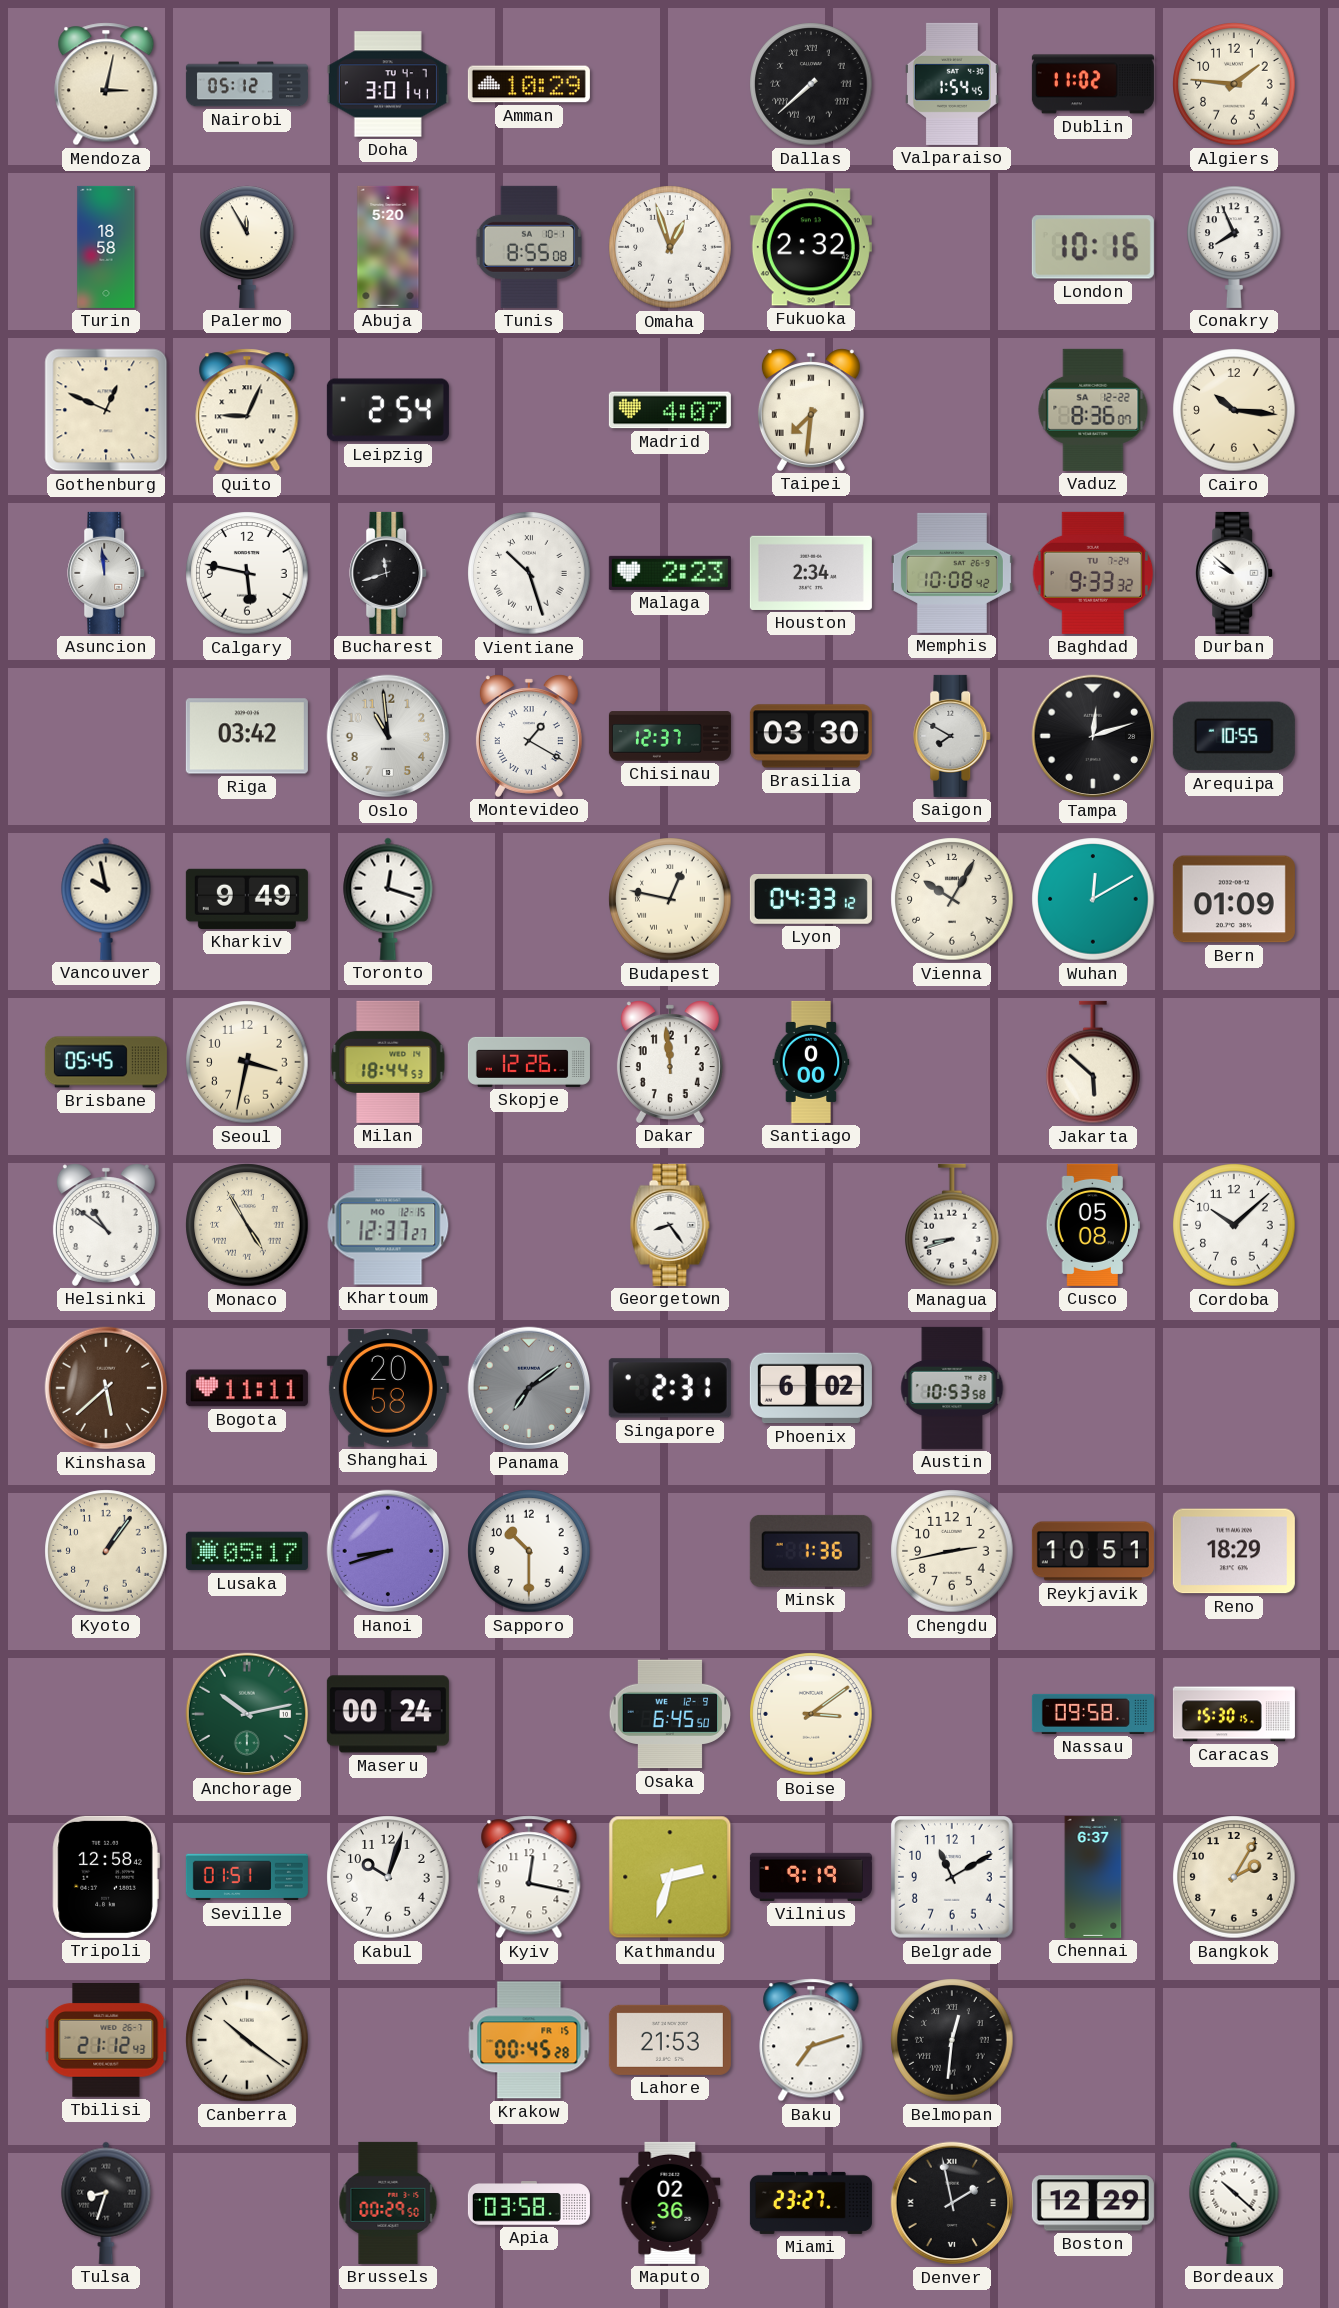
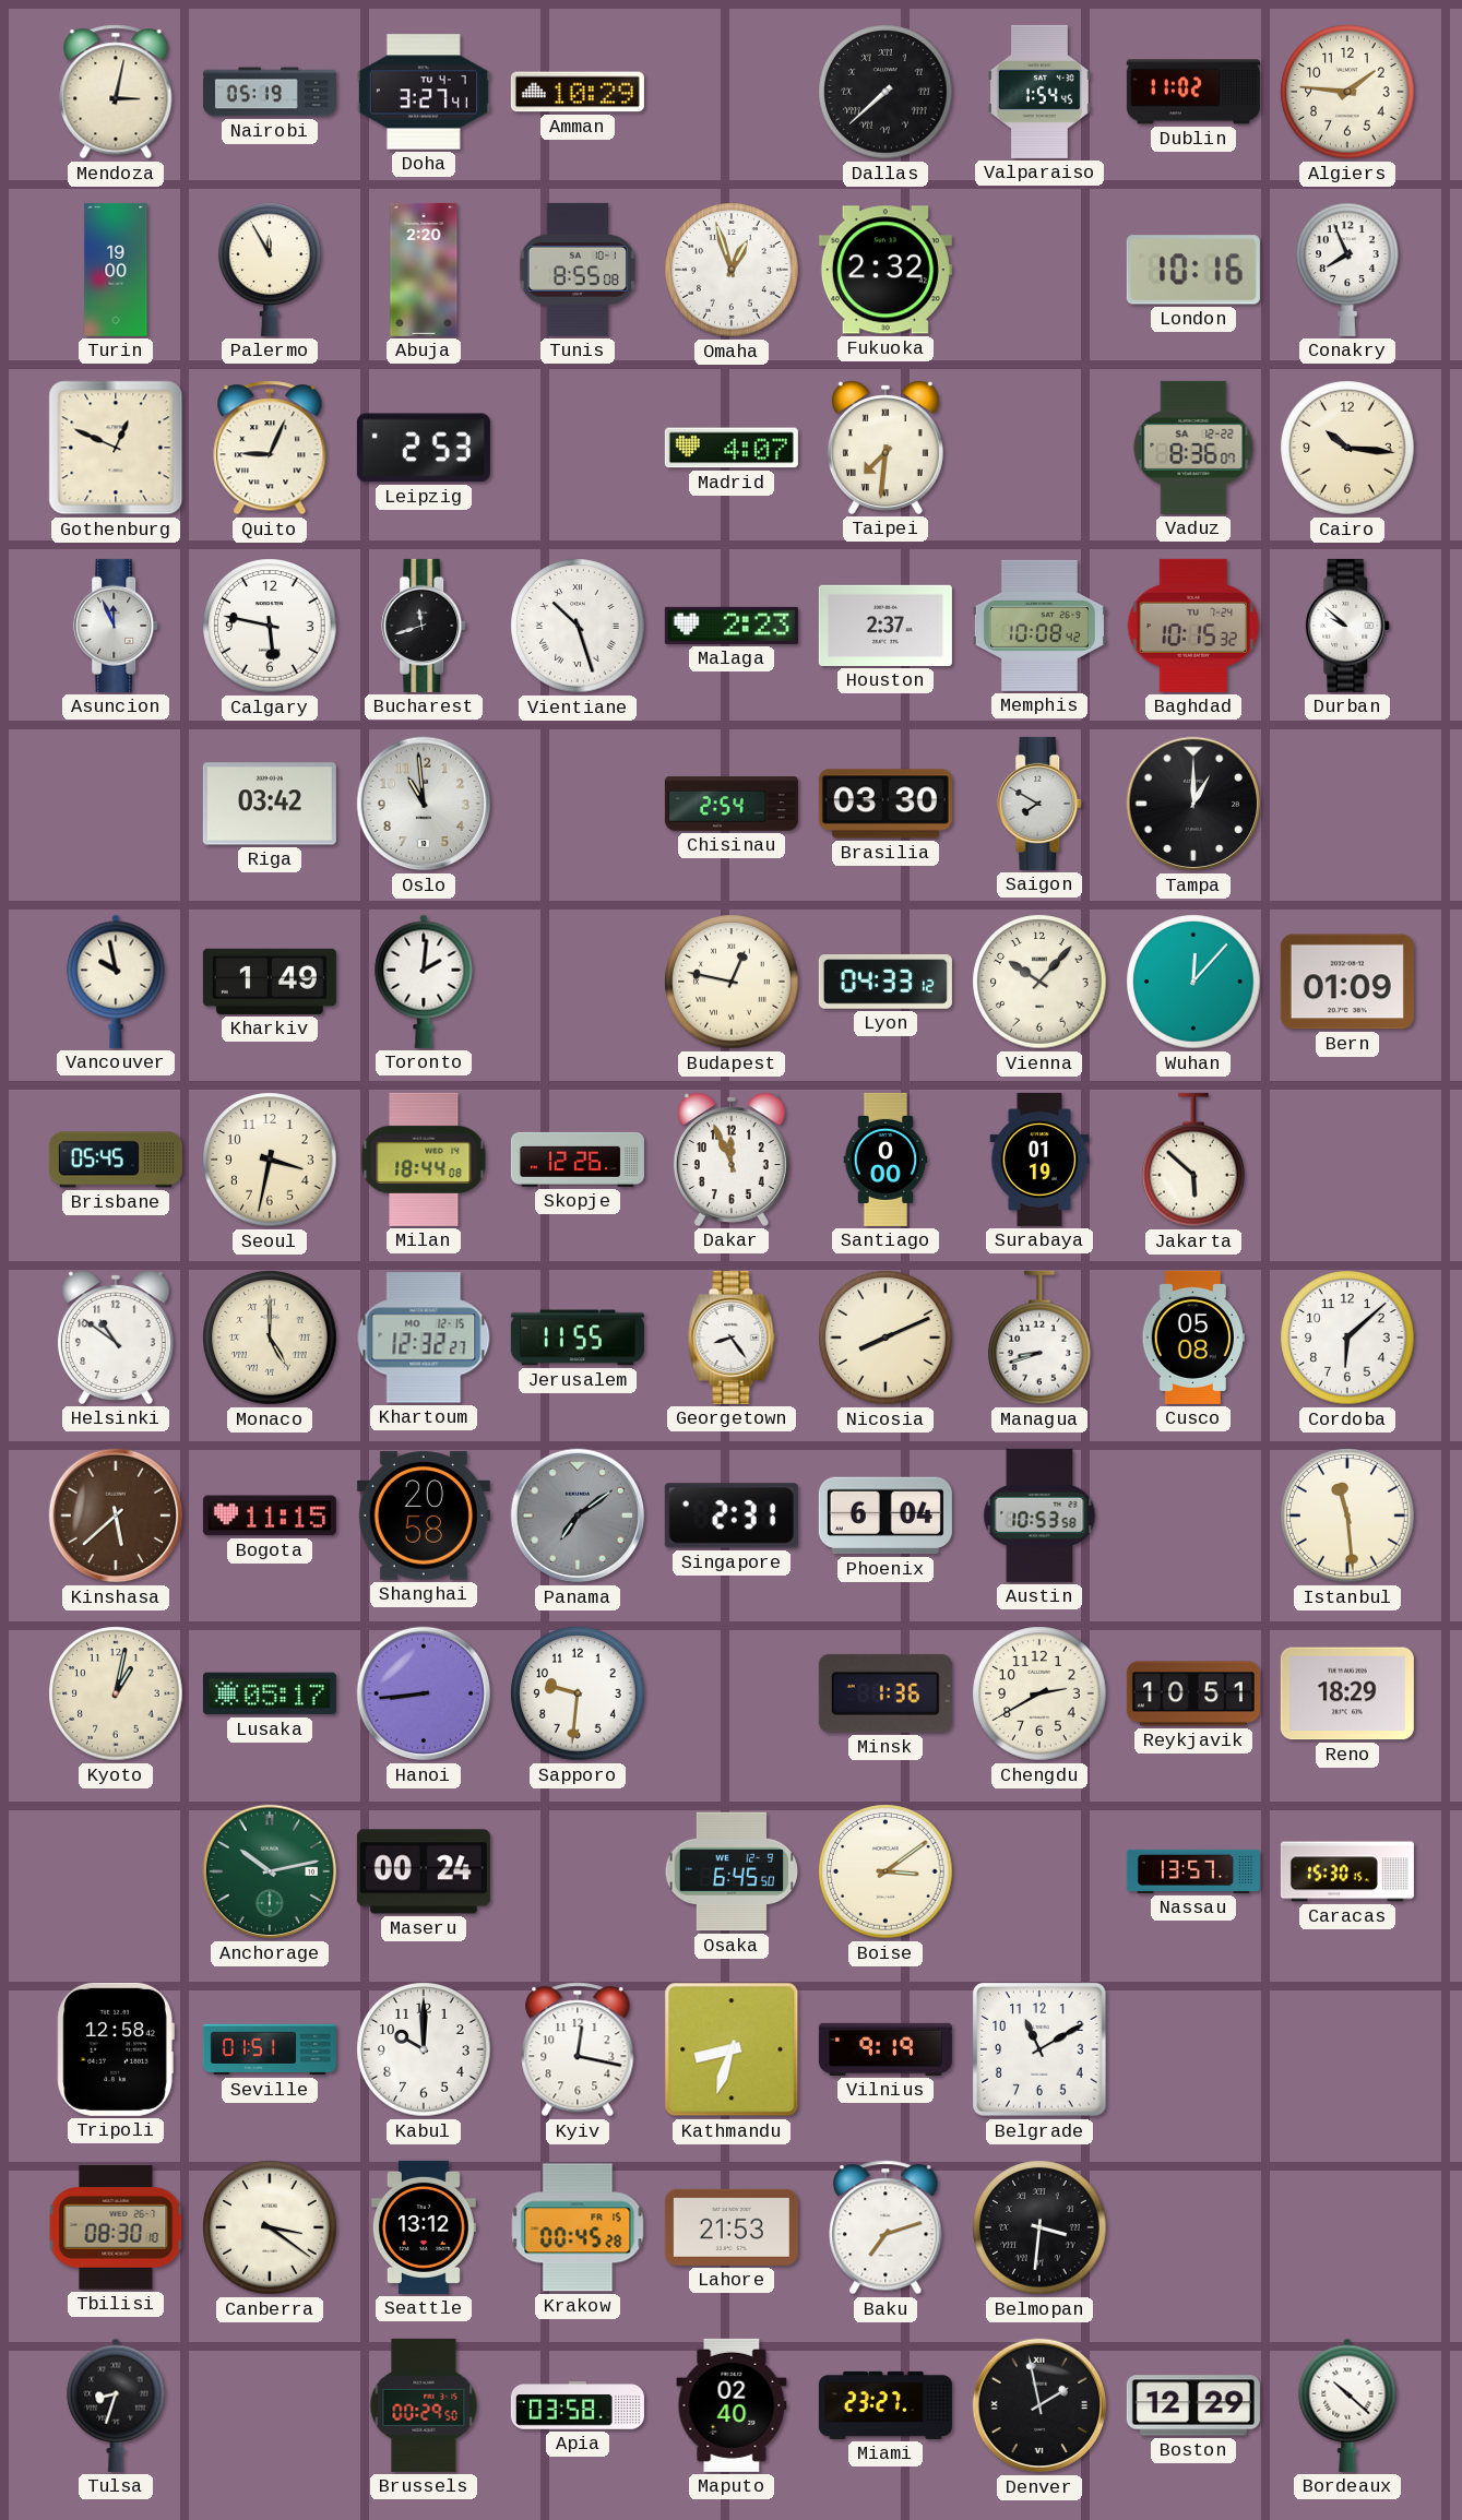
Nairobi: 05:12 -> 05:19
Doha: 3:01 -> 3:27
Turin: 18:58 -> 19:00
Abuja: 5:20 -> 2:20
Leipzig: 2:54 -> 2:53
Asuncion: 11:59 -> 11:56
Houston: 2:34 -> 2:37
Baghdad: 9:33 -> 10:15
Montevideo: 1:20 -> none
Chisinau: 12:37 -> 2:54
Tampa: 12:12 -> 1:00
Arequipa: 10:55 -> none
Kharkiv: 9:49 -> 1:49
Toronto: 12:18 -> 2:01
Vienna: 10:05 -> 10:07
Wuhan: 12:10 -> 12:07
Milan: 18:44:53 -> 18:44:08
Dakar: 11:59 -> 11:56
Surabaya: none -> 01:19
Monaco: 4:55 -> 5:00
Khartoum: 12:37 -> 12:32
Jerusalem: none -> 11:55
Nicosia: none -> 8:11
Cordoba: 10:08 -> 6:08
Bogota: 11:11 -> 11:15
Phoenix: 6:02 -> 6:04
Istanbul: none -> 11:29
Kyoto: 1:06 -> 1:02
Hanoi: 8:42 -> 8:44
Sapporo: 10:30 -> 9:31
Chengdu: 2:43 -> 2:40
Nassau: 09:58 -> 13:57
Kabul: 10:03 -> 10:00
Kathmandu: 2:33 -> 8:33
Chennai: 6:37 -> none
Bangkok: 2:05 -> none
Tbilisi: 21:12 -> 08:30
Canberra: 10:21 -> 3:21
Seattle: none -> 13:12
Belmopan: 12:31 -> 3:31
Maputo: 02:36 -> 02:40
